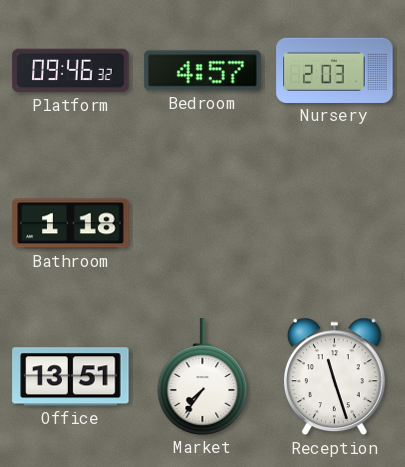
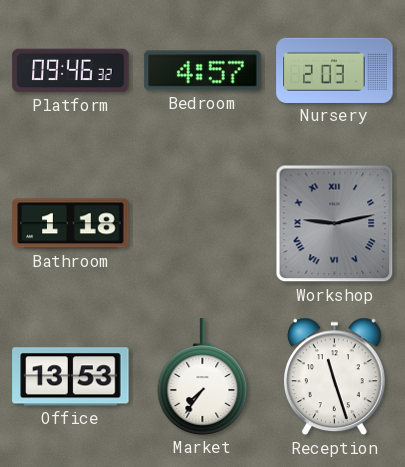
Workshop: none -> 9:13
Office: 13:51 -> 13:53
